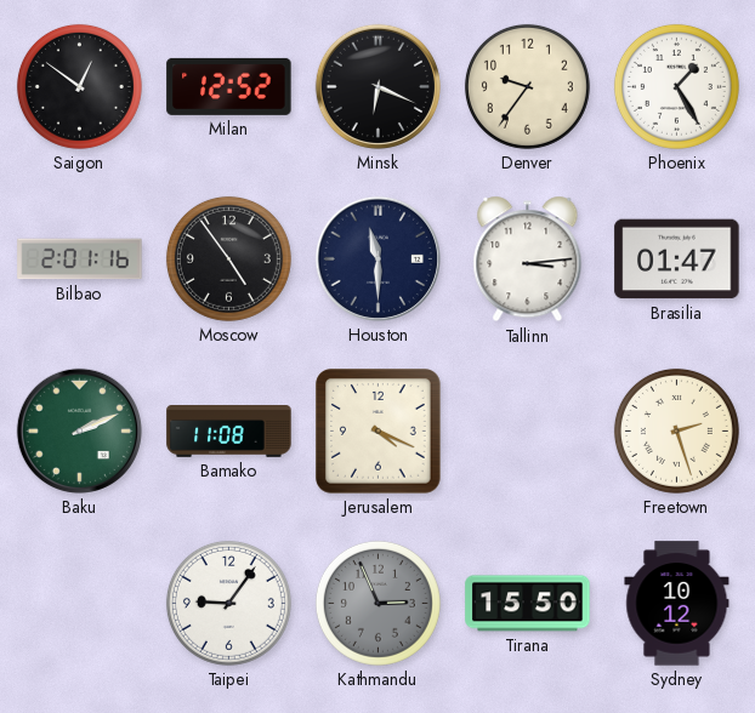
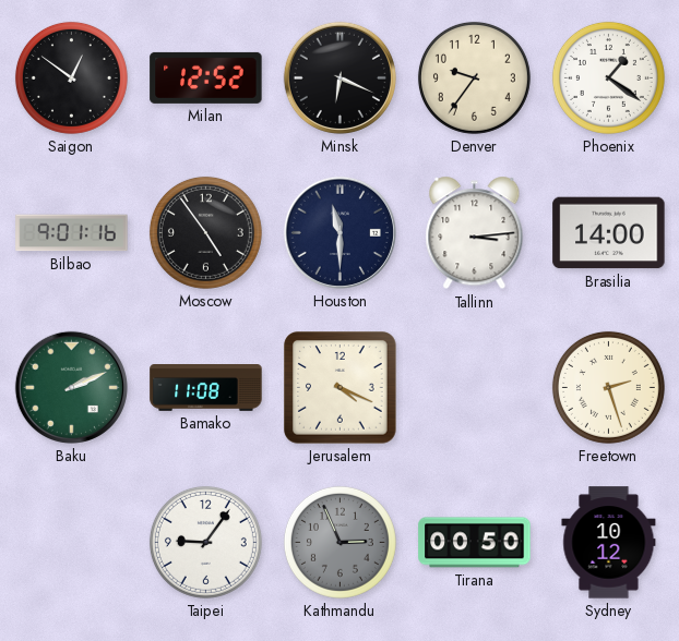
Phoenix: 1:25 -> 1:21
Bilbao: 2:01 -> 9:01
Brasilia: 01:47 -> 14:00
Tirana: 15:50 -> 00:50
